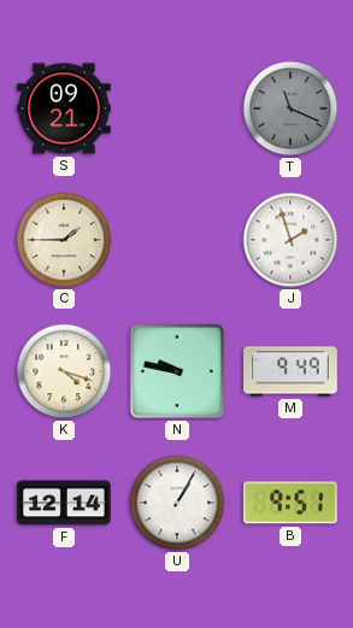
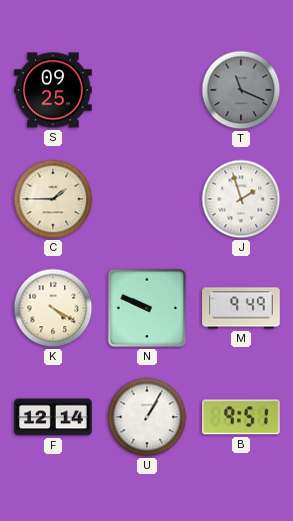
S: 09:21 -> 09:25
K: 4:18 -> 4:20
N: 9:47 -> 9:49
